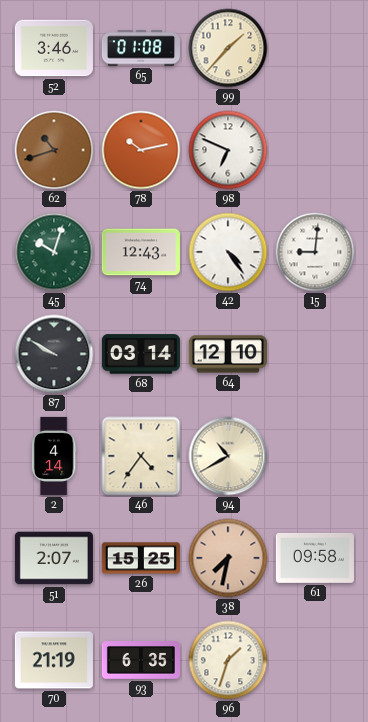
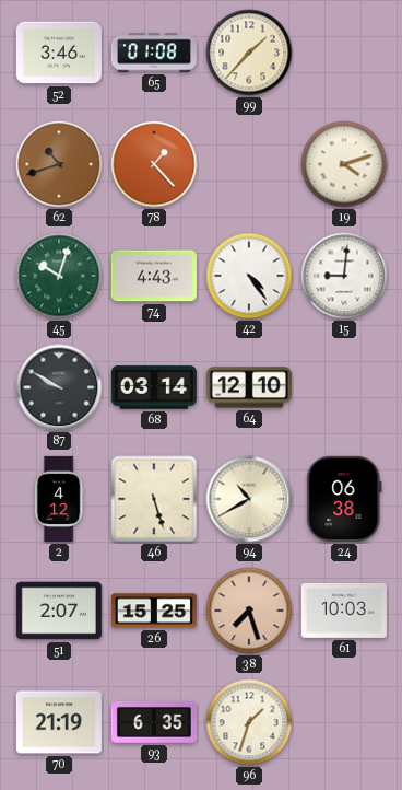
78: 10:13 -> 1:23
98: 6:49 -> none
19: none -> 4:12
74: 12:43 -> 4:43
2: 4:14 -> 4:12
46: 4:36 -> 5:27
24: none -> 06:38
38: 7:32 -> 7:27
61: 09:58 -> 10:03
